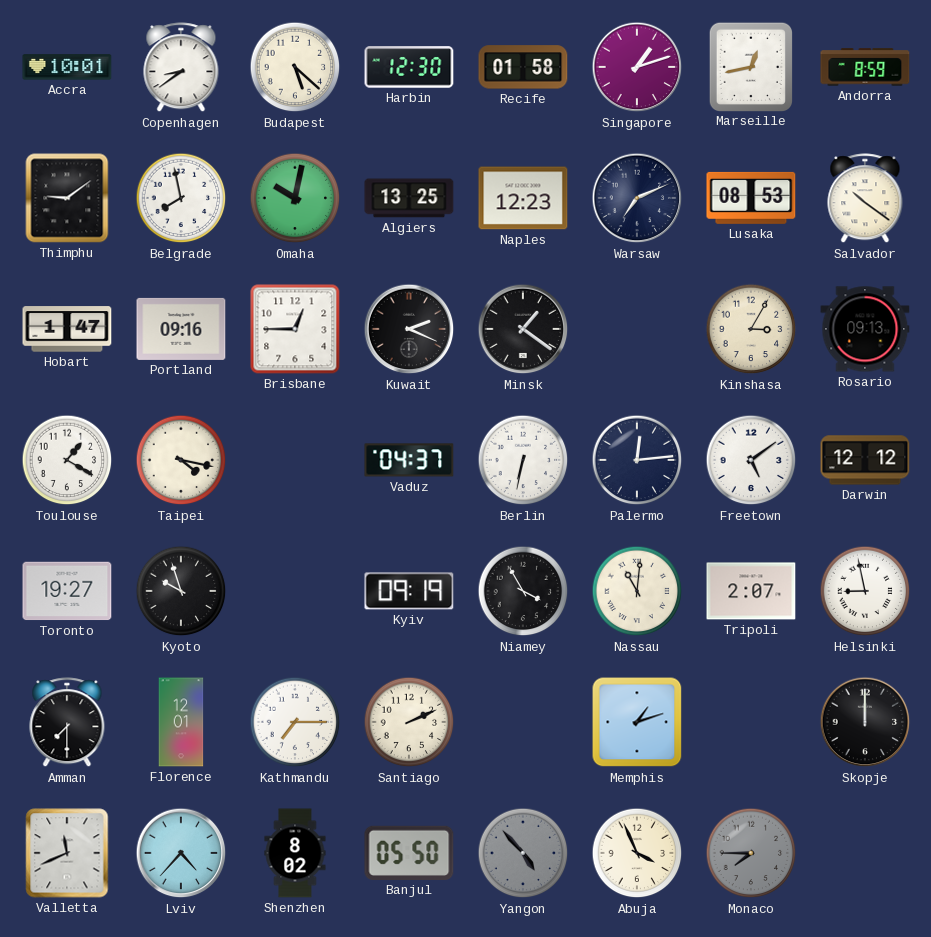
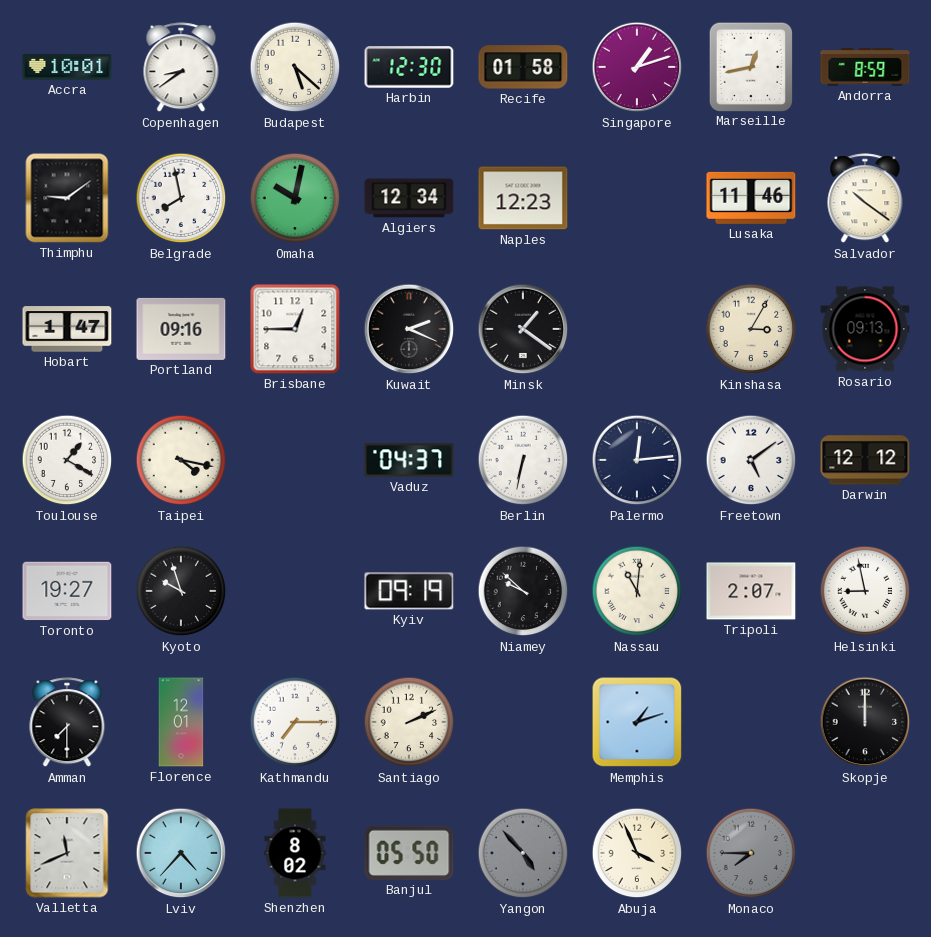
Algiers: 13:25 -> 12:34
Warsaw: 7:11 -> none
Lusaka: 08:53 -> 11:46
Niamey: 3:55 -> 9:52
